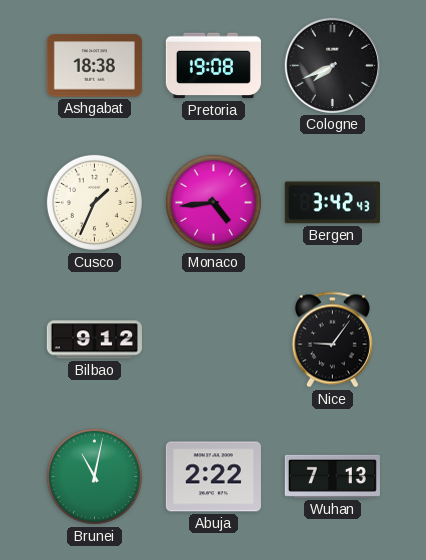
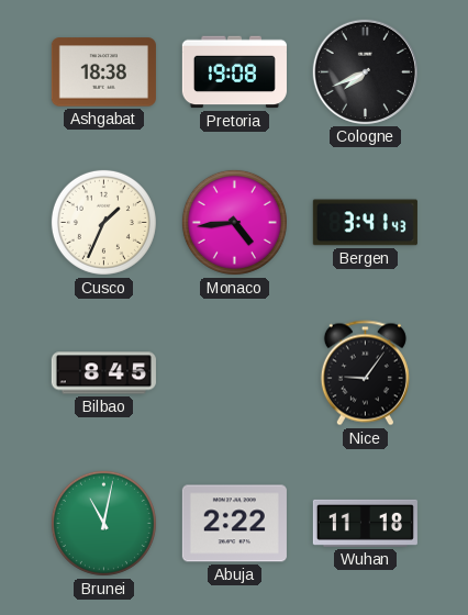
Bergen: 3:42 -> 3:41
Bilbao: 9:12 -> 8:45
Wuhan: 7:13 -> 11:18
